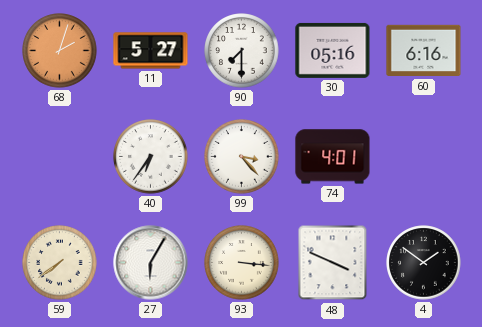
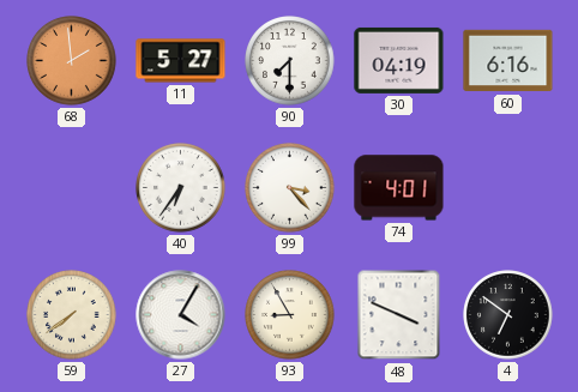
68: 2:03 -> 1:59
30: 05:16 -> 04:19
27: 6:05 -> 4:05
93: 3:16 -> 8:55
4: 1:51 -> 6:51
